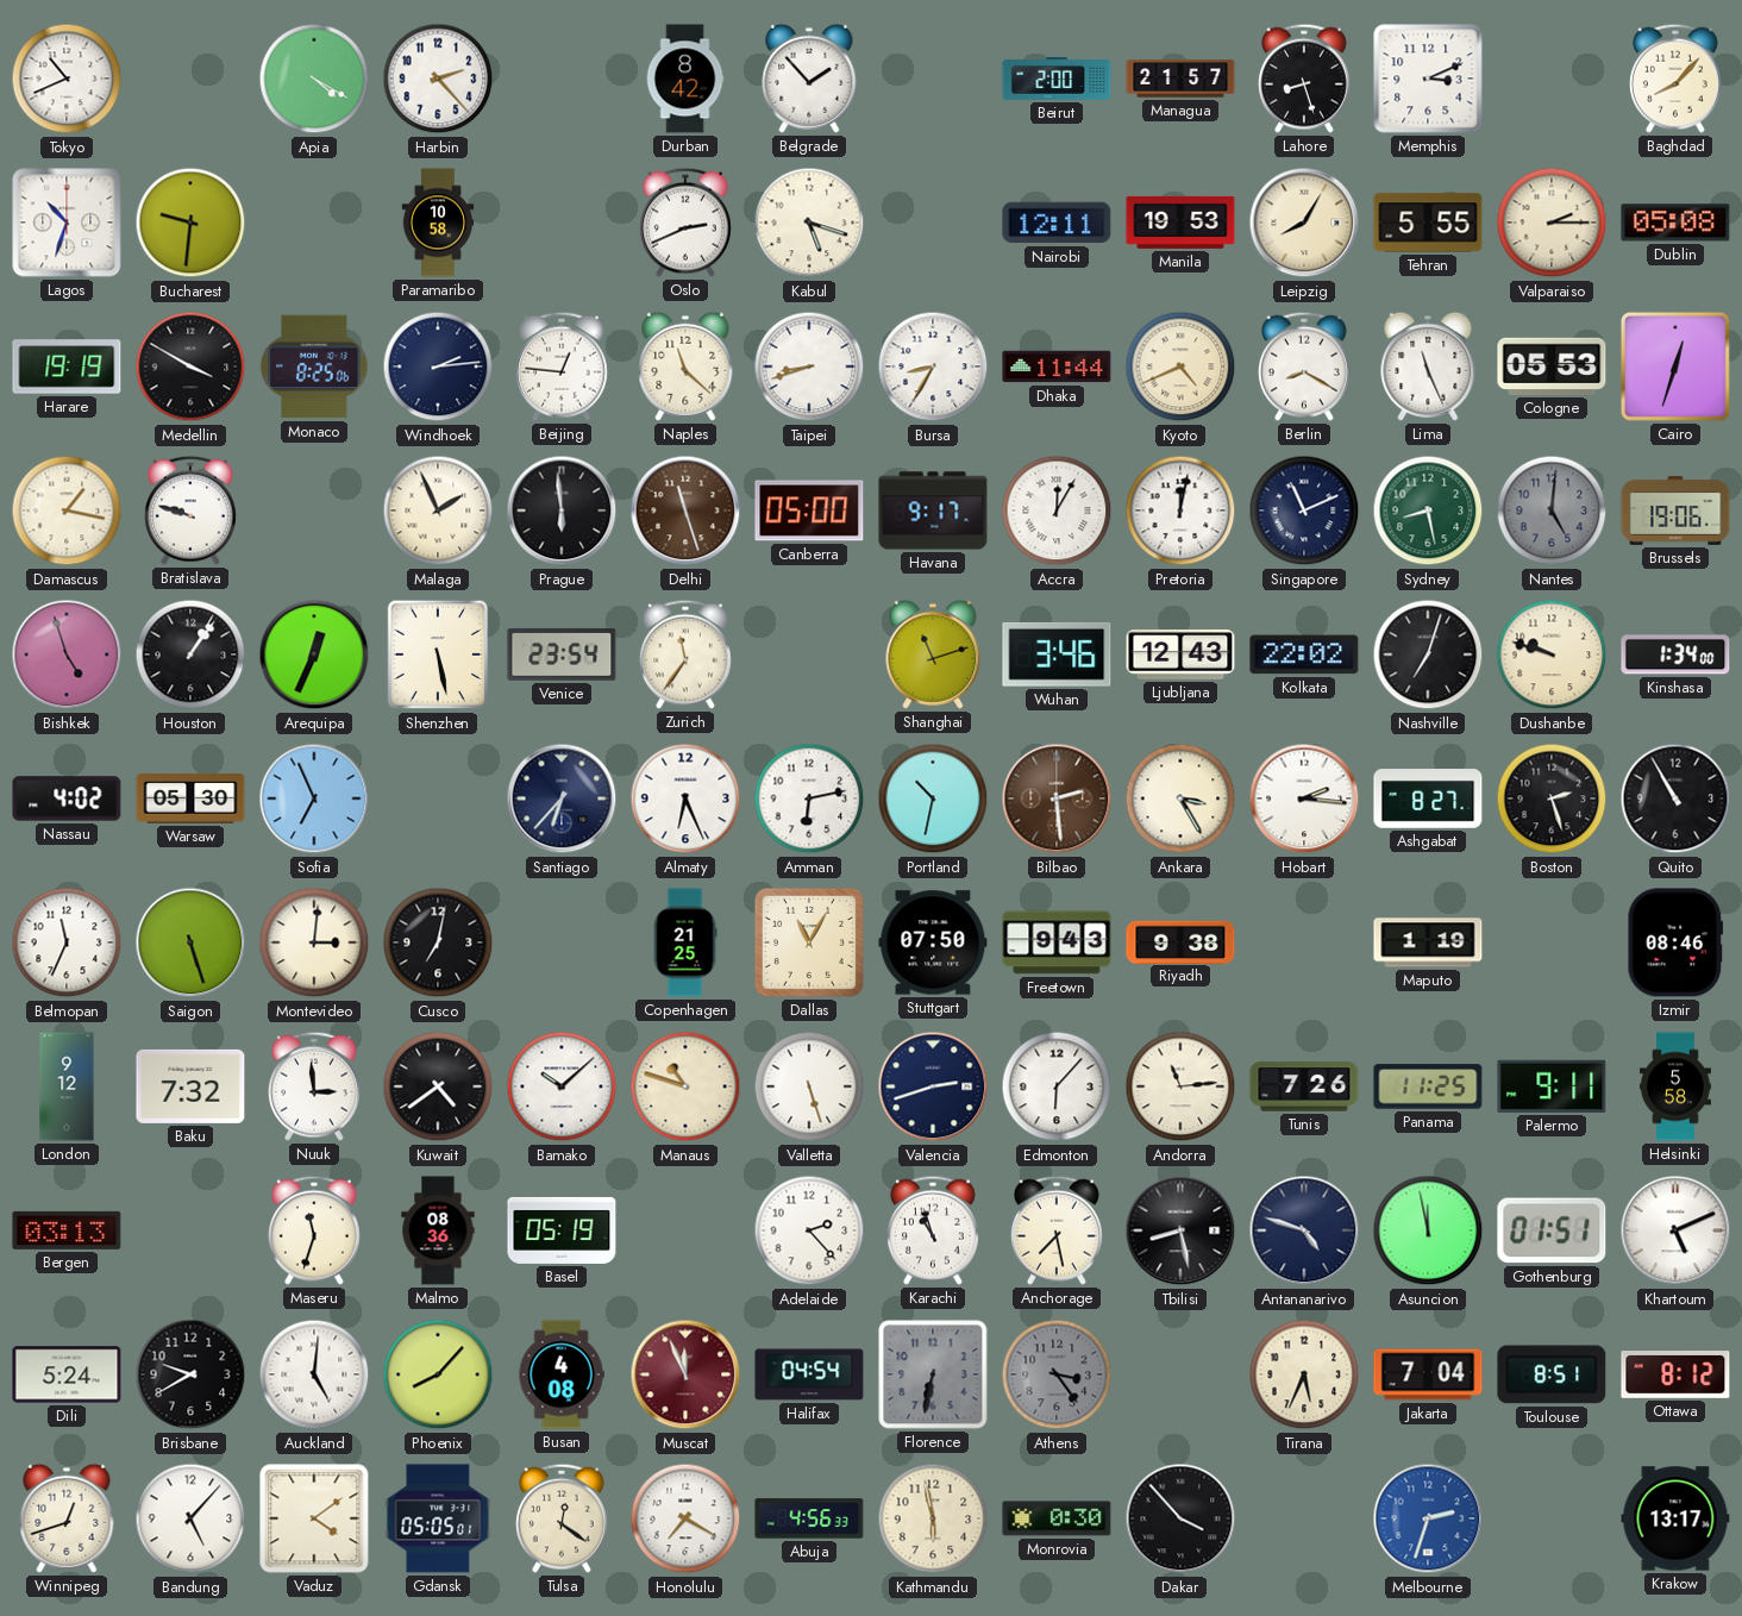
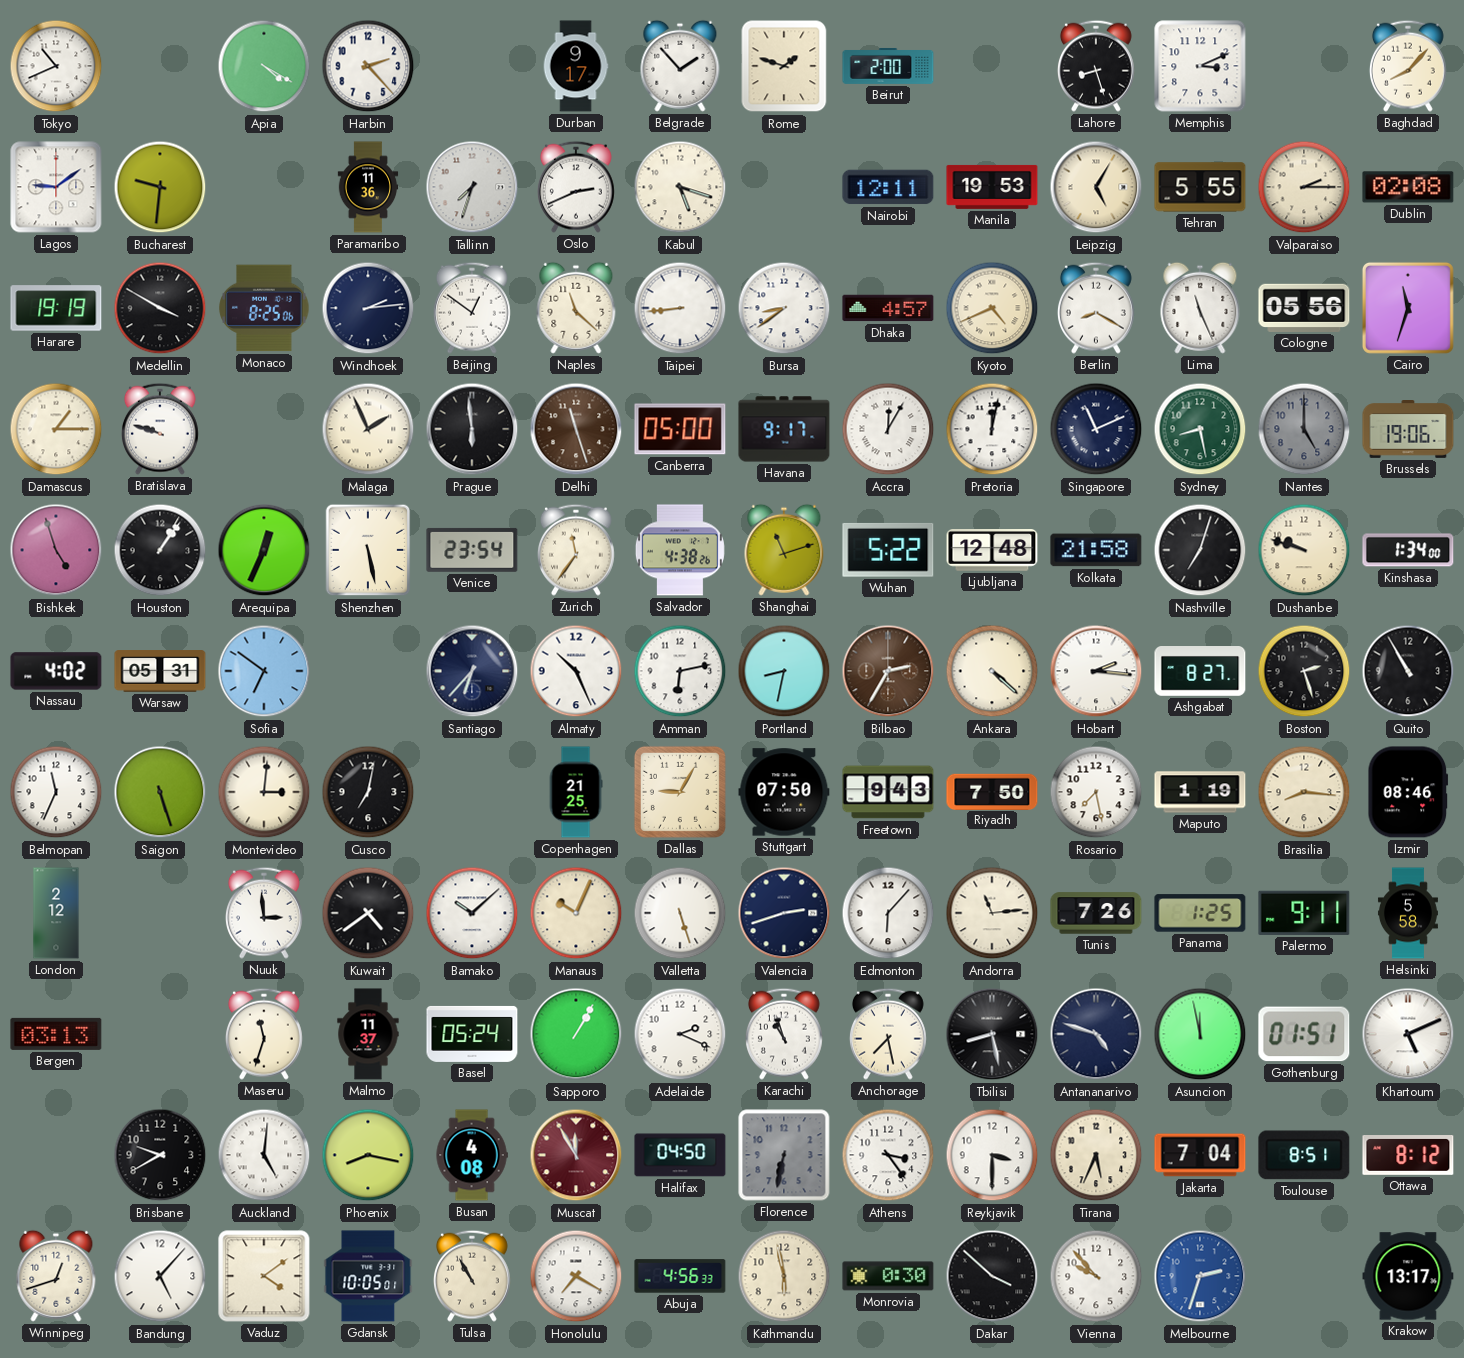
Durban: 8:42 -> 9:17
Rome: none -> 1:48
Managua: 21:57 -> none
Lagos: 10:33 -> 9:09
Paramaribo: 10:58 -> 11:36
Tallinn: none -> 7:33
Leipzig: 8:05 -> 5:05
Dublin: 05:08 -> 02:08
Beijing: 12:46 -> 12:51
Taipei: 8:42 -> 8:44
Bursa: 8:35 -> 8:39
Dhaka: 11:44 -> 4:57
Cologne: 05:53 -> 05:56
Cairo: 12:33 -> 11:33
Damascus: 1:17 -> 1:15
Nantes: 5:01 -> 5:00
Salvador: none -> 4:38
Wuhan: 3:46 -> 5:22
Ljubljana: 12:43 -> 12:48
Kolkata: 22:02 -> 21:58
Warsaw: 05:30 -> 05:31
Sofia: 6:56 -> 6:51
Almaty: 6:26 -> 10:26
Portland: 10:32 -> 8:32
Bilbao: 2:29 -> 2:35
Ankara: 3:25 -> 4:22
Dallas: 11:05 -> 9:05
Riyadh: 9:38 -> 7:50
Rosario: none -> 7:28
Brasilia: none -> 8:16
London: 9:12 -> 2:12
Baku: 7:32 -> none
Manaus: 10:48 -> 10:04
Panama: 11:25 -> 1:25
Malmo: 08:36 -> 11:37
Basel: 05:19 -> 05:24
Sapporo: none -> 1:05
Adelaide: 2:23 -> 2:19
Dili: 5:24 -> none
Phoenix: 8:07 -> 8:17
Muscat: 11:56 -> 11:55
Halifax: 04:54 -> 04:50
Athens dial: grey -> white
Reykjavik: none -> 3:30
Gdansk: 05:05 -> 10:05
Tulsa: 12:21 -> 10:55
Dakar: 3:53 -> 3:52
Vienna: none -> 9:53
